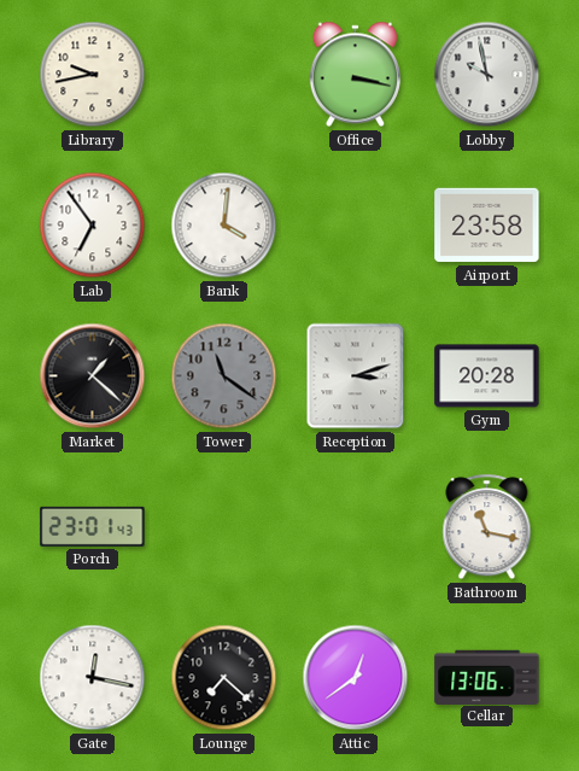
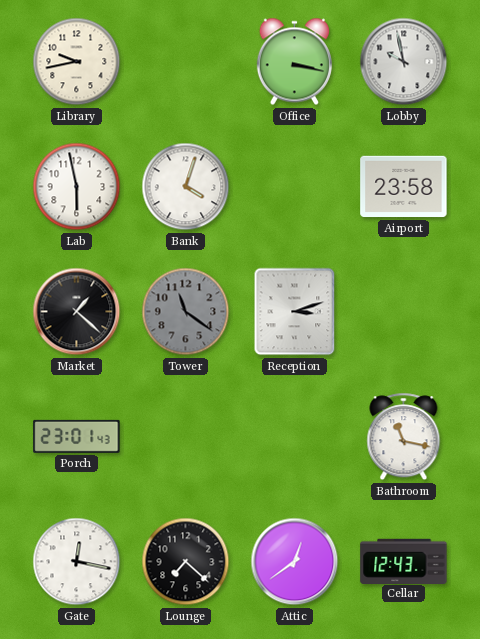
Lab: 6:54 -> 5:58
Bank: 4:01 -> 4:03
Gym: 20:28 -> none
Cellar: 13:06 -> 12:43
